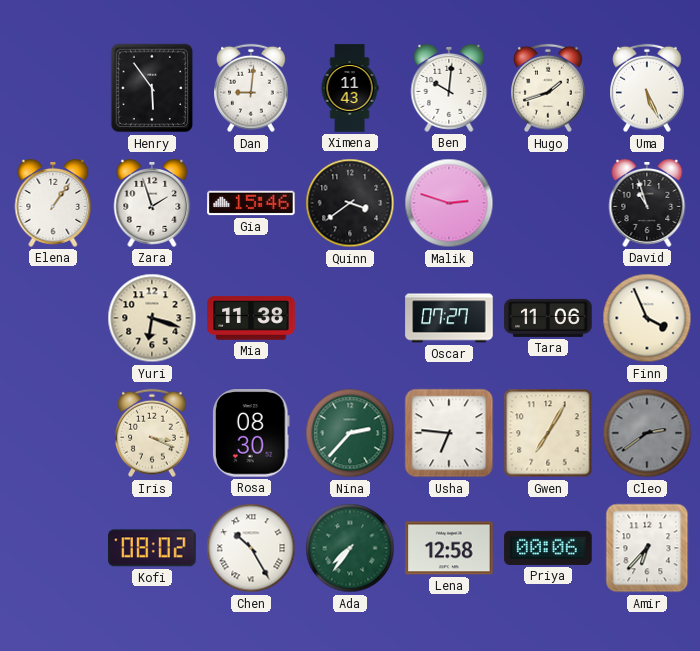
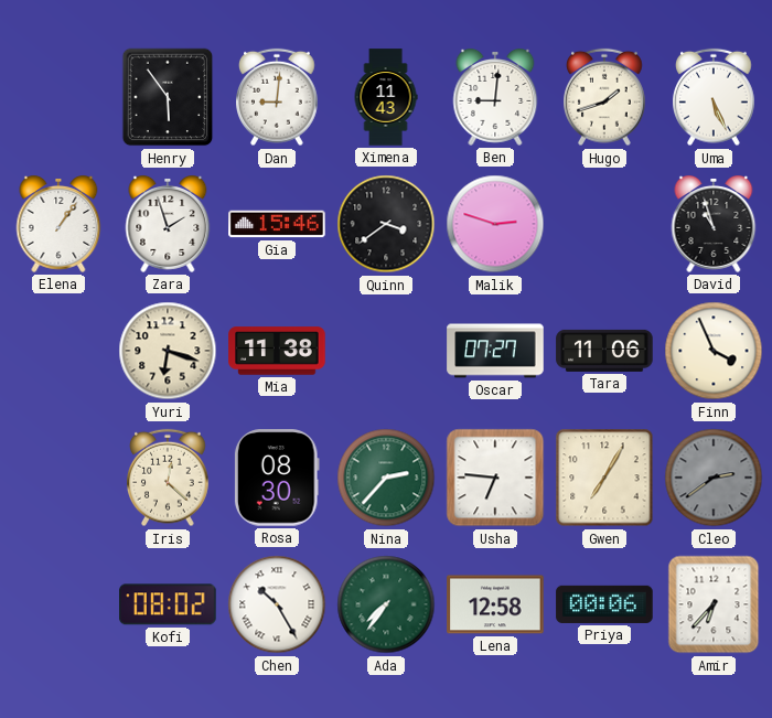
Ben: 10:01 -> 9:01
Iris: 3:19 -> 12:22
